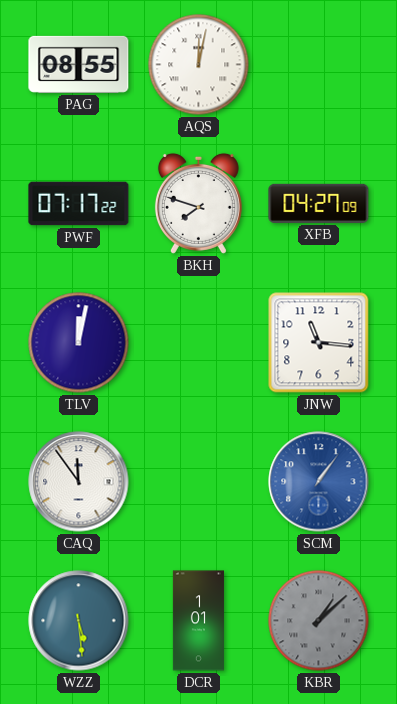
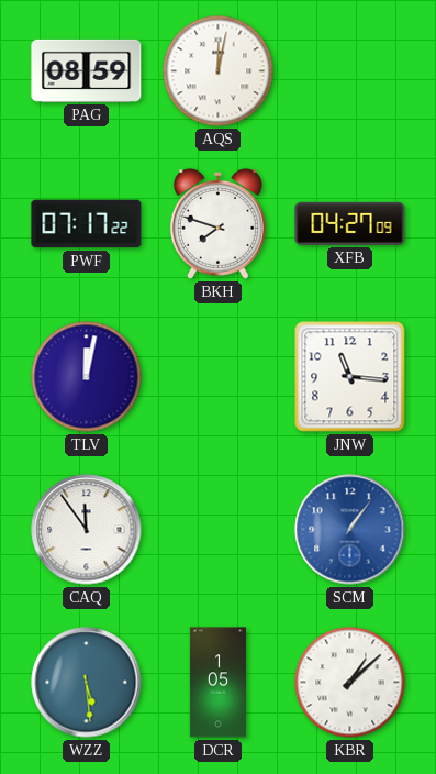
PAG: 08:55 -> 08:59
DCR: 1:01 -> 1:05
KBR dial: grey -> white
